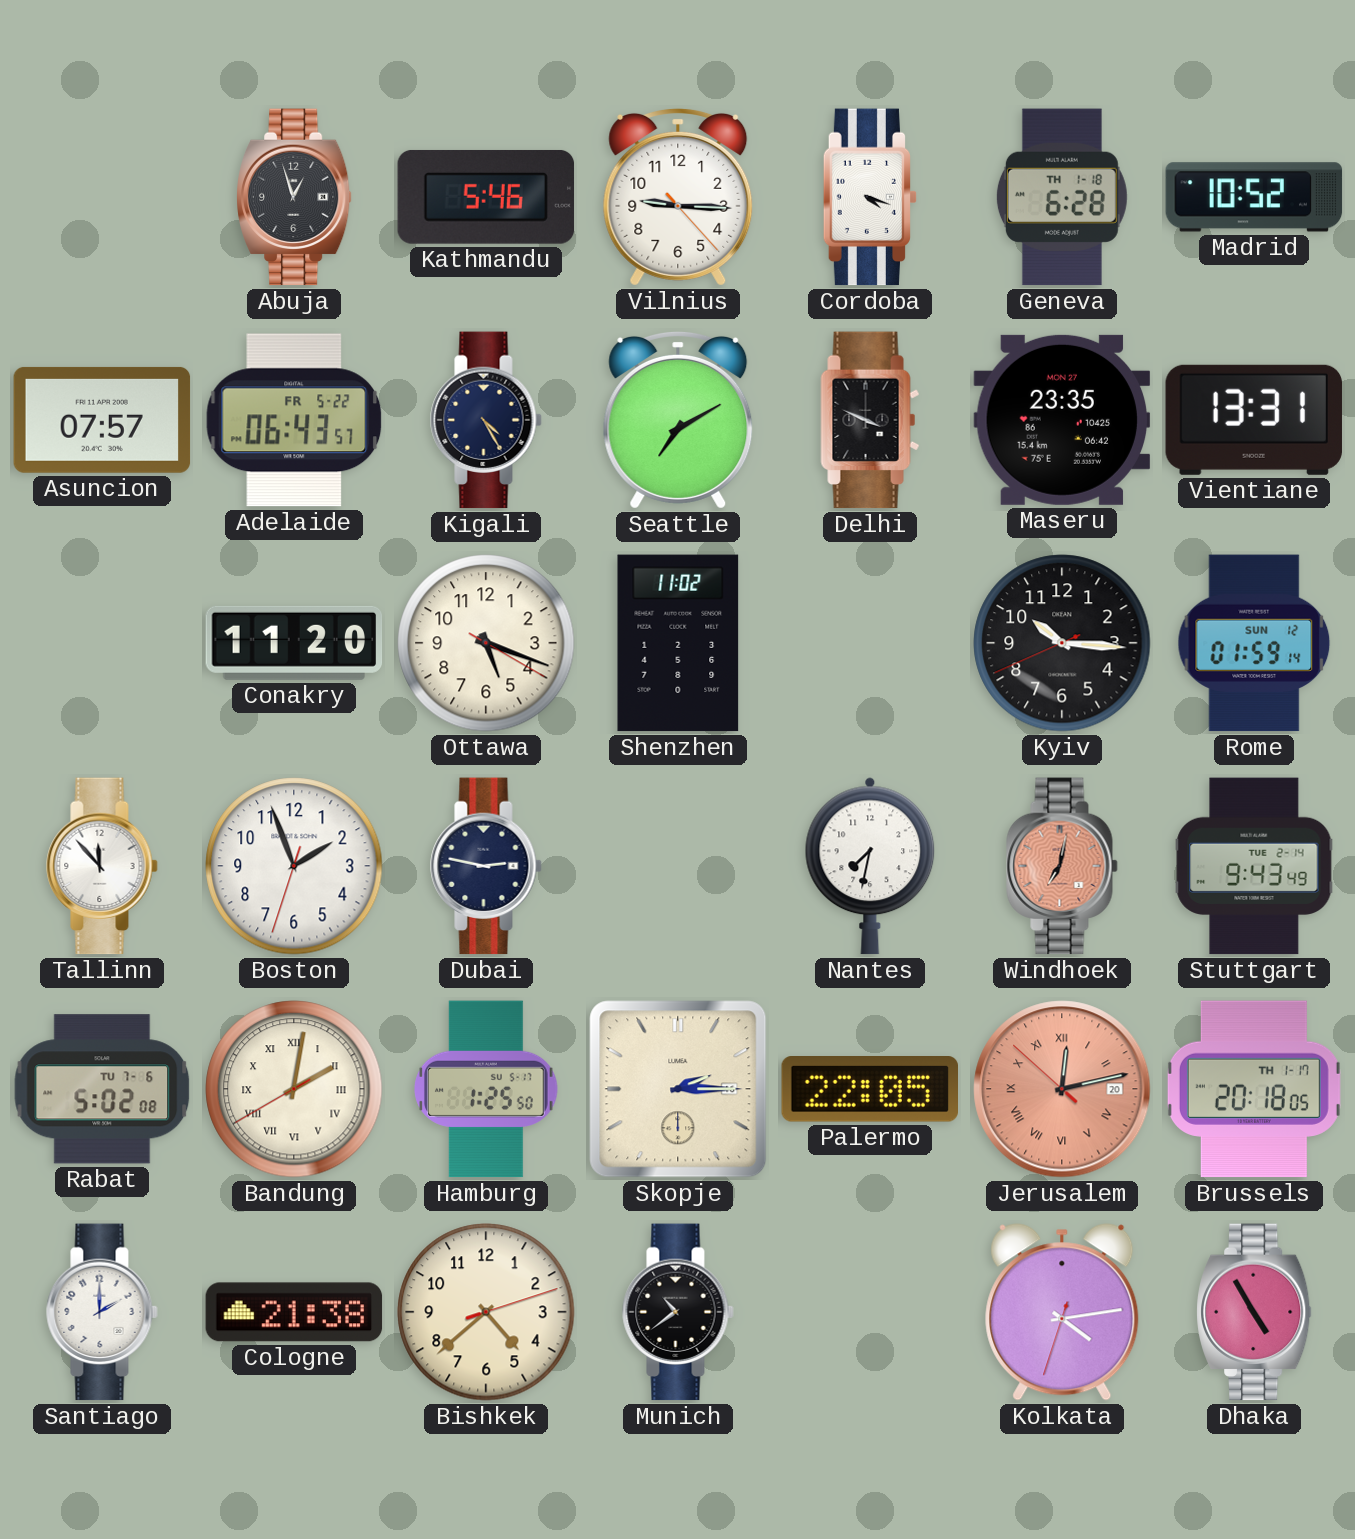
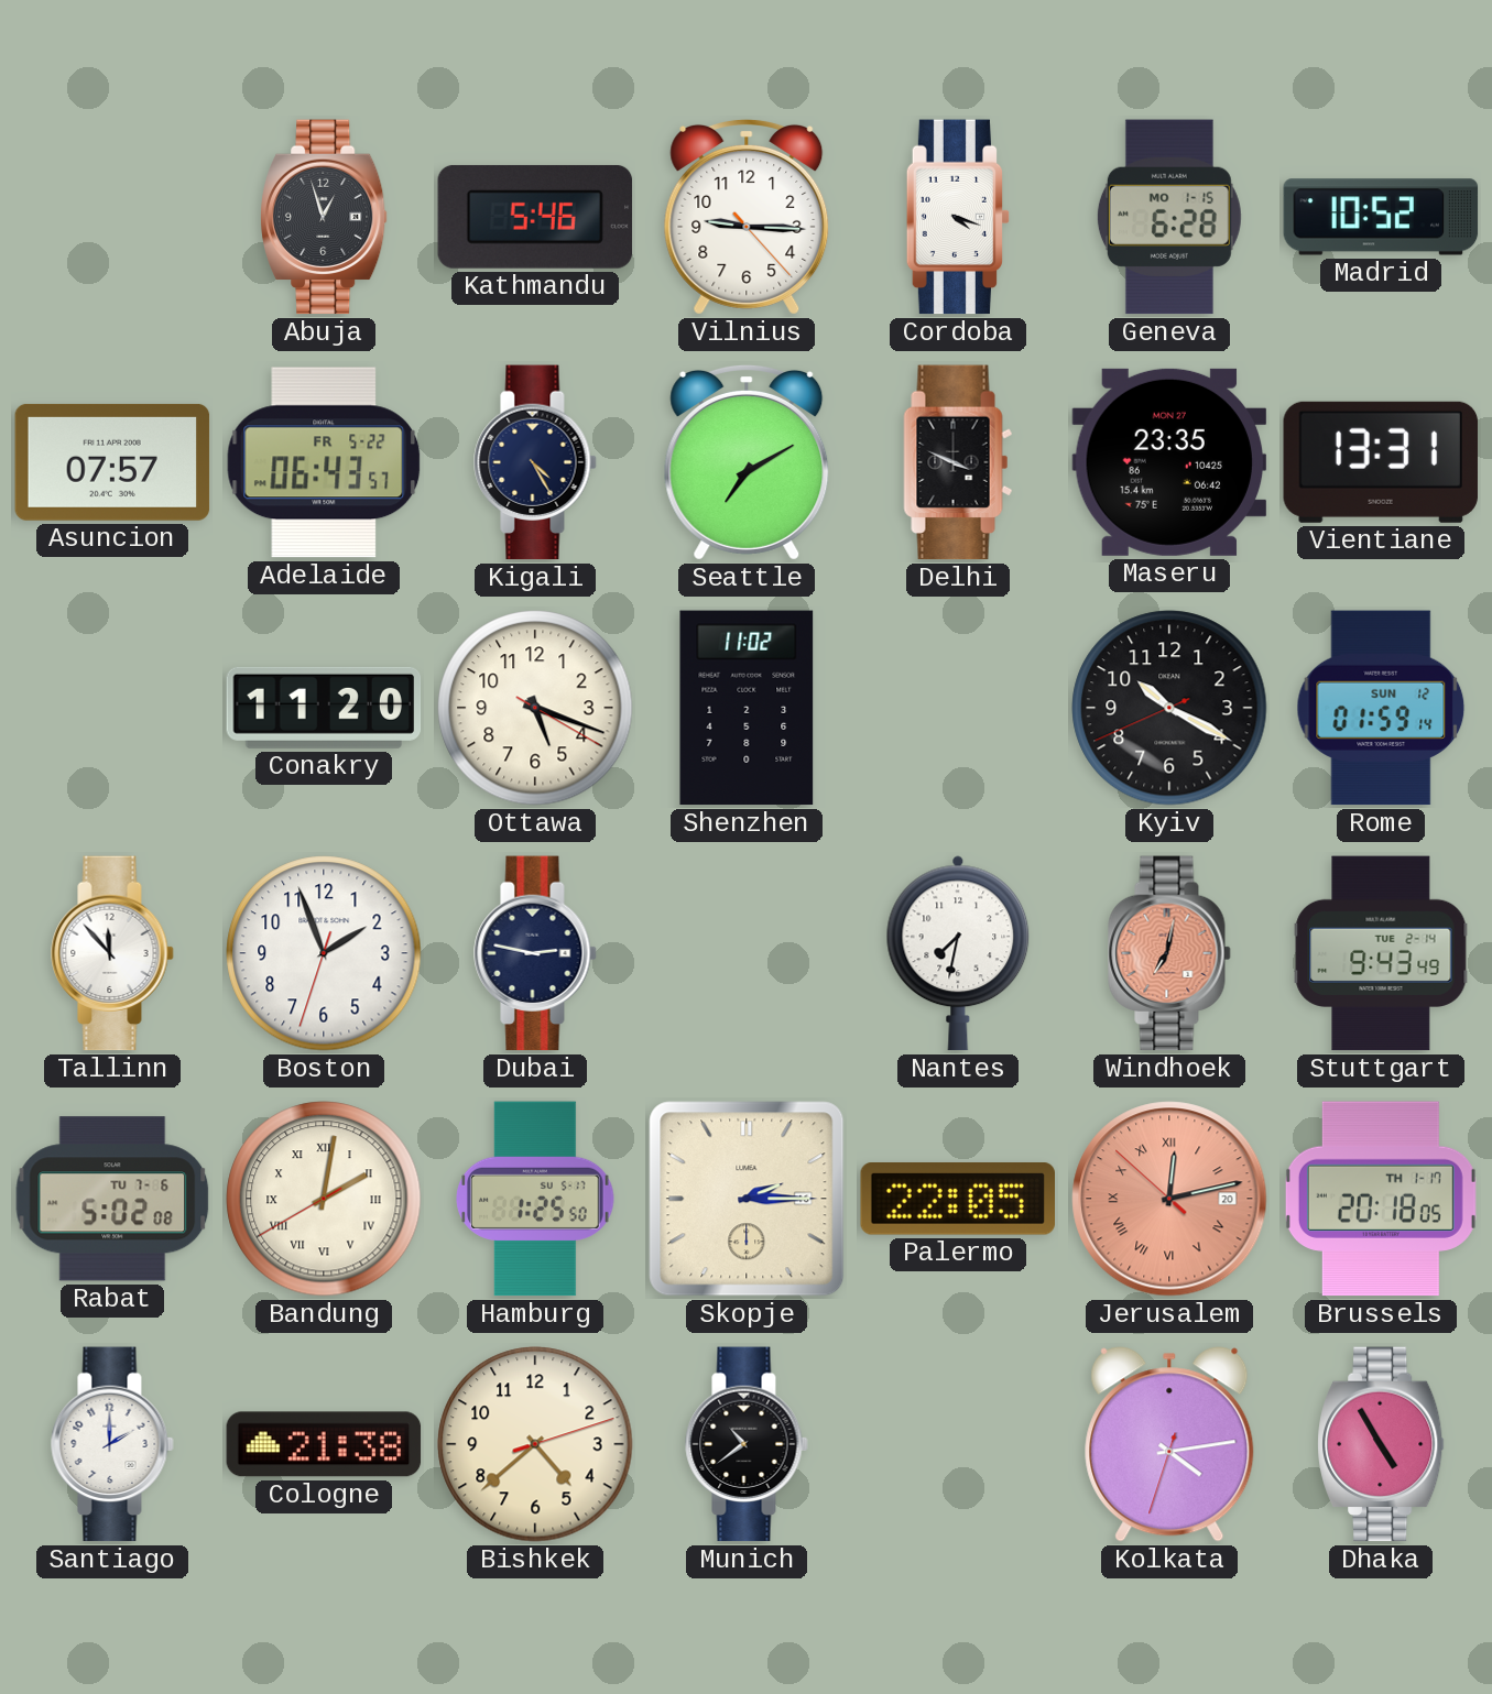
Geneva date: TH 1-18 -> MO 1-15
Kyiv: 10:15 -> 10:19
